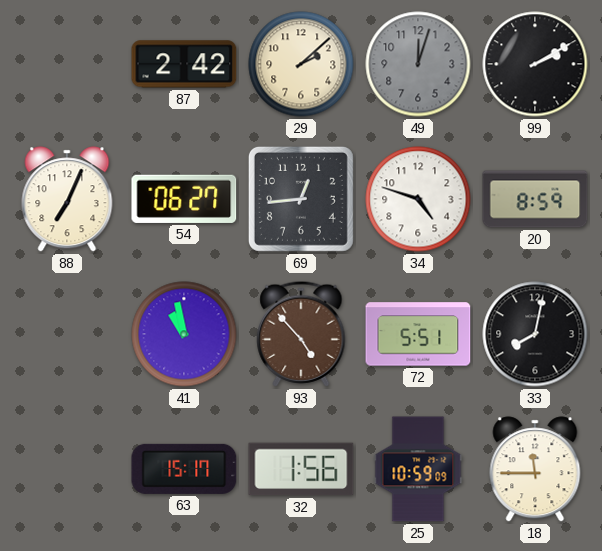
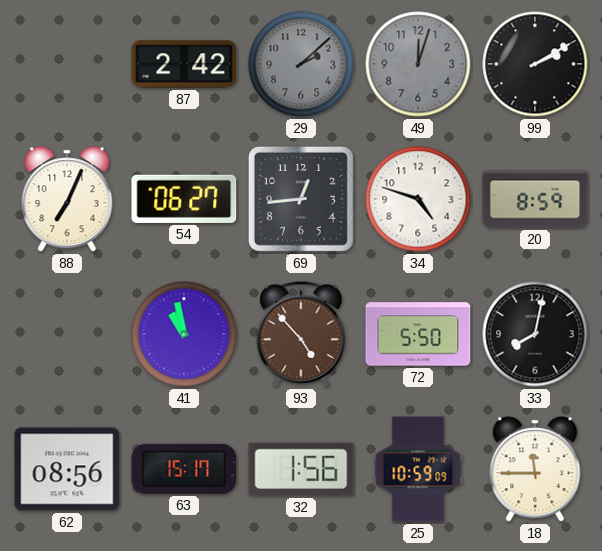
29 dial: cream -> grey
72: 5:51 -> 5:50
62: none -> 08:56
